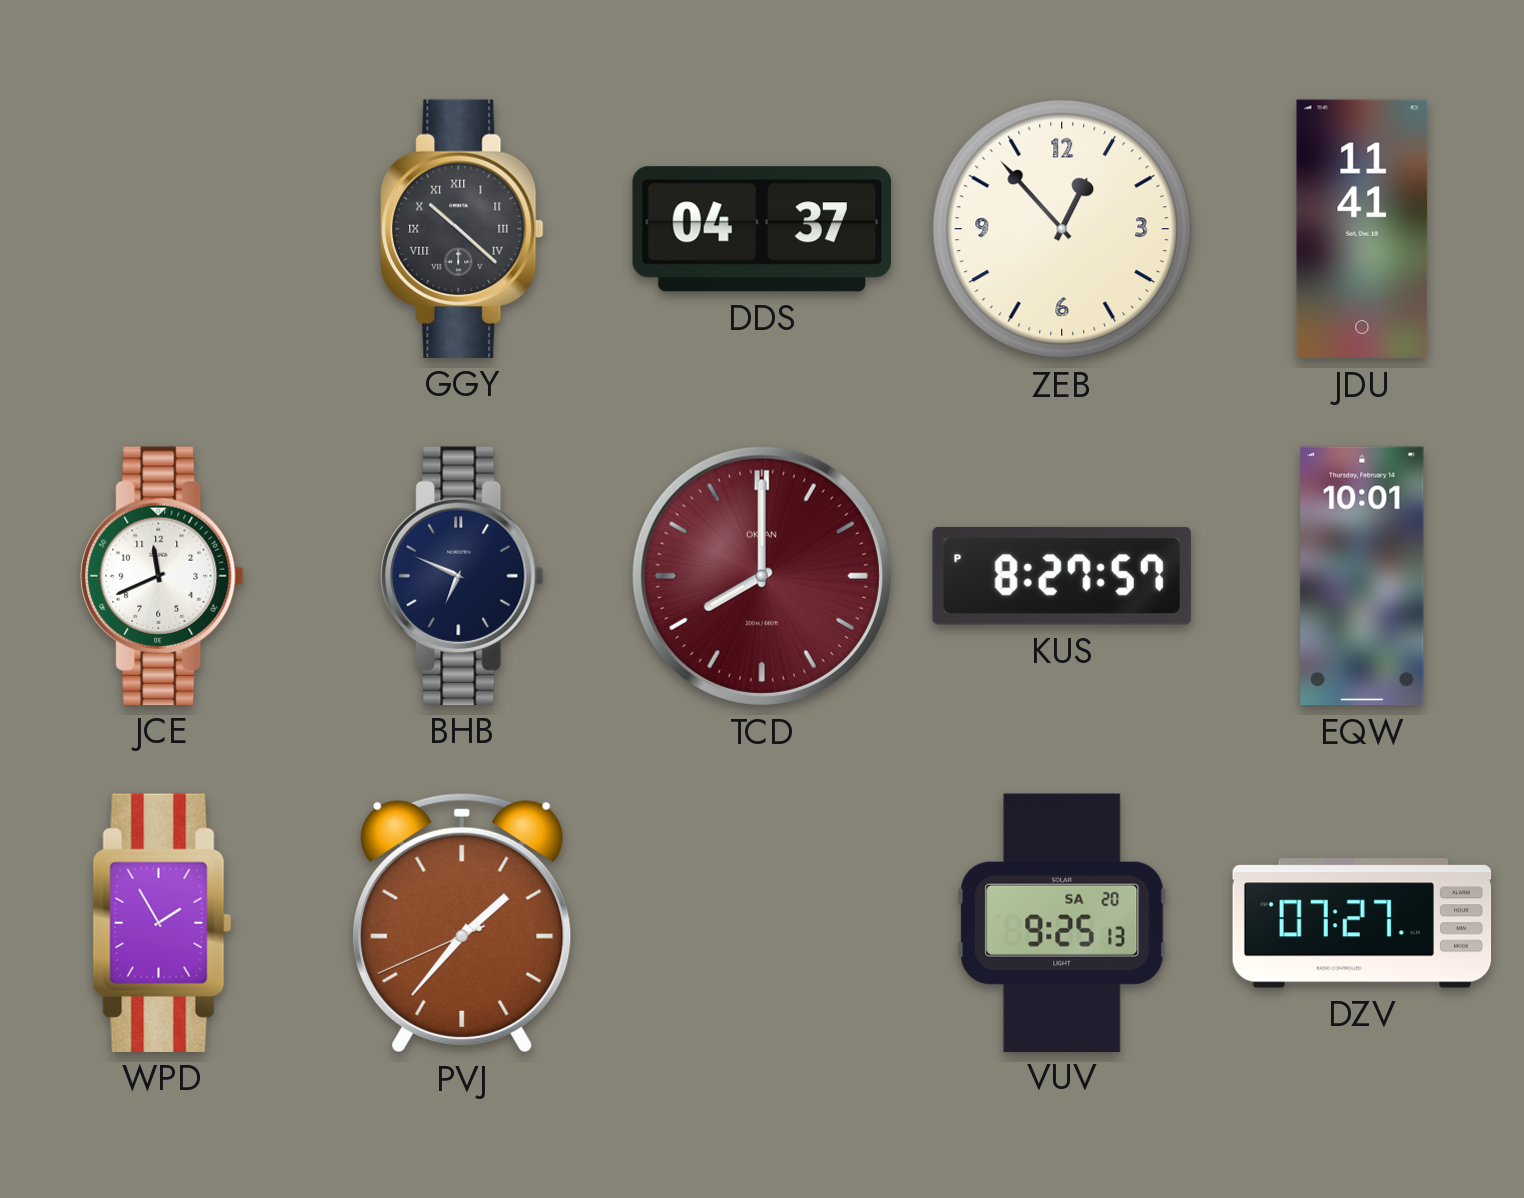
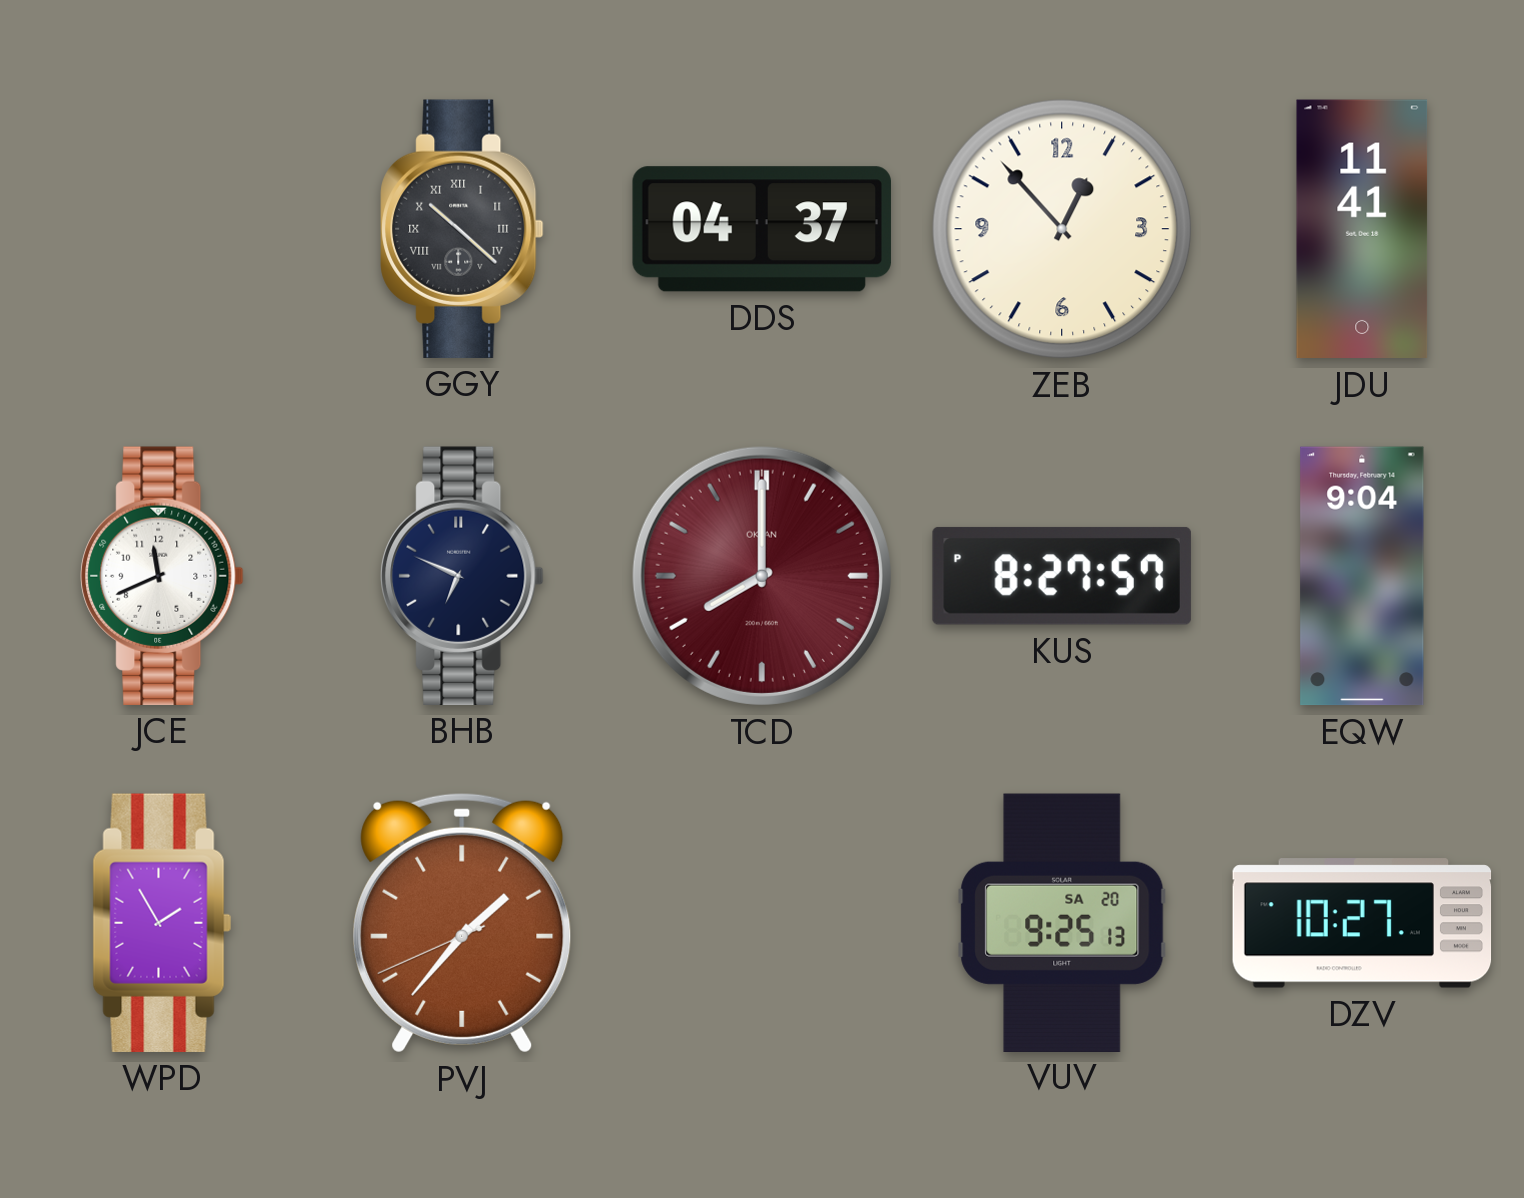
EQW: 10:01 -> 9:04
DZV: 07:27 -> 10:27
